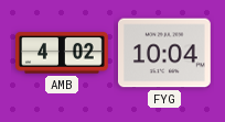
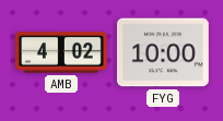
FYG: 10:04 -> 10:00
